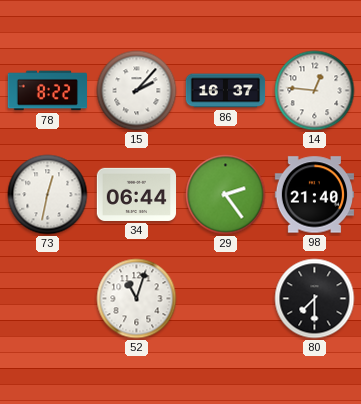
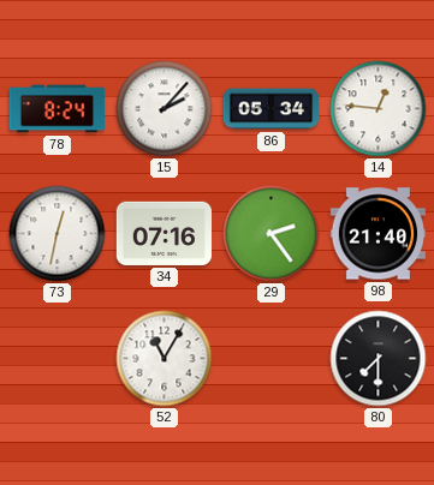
78: 8:22 -> 8:24
86: 16:37 -> 05:34
34: 06:44 -> 07:16
52: 11:03 -> 11:05
